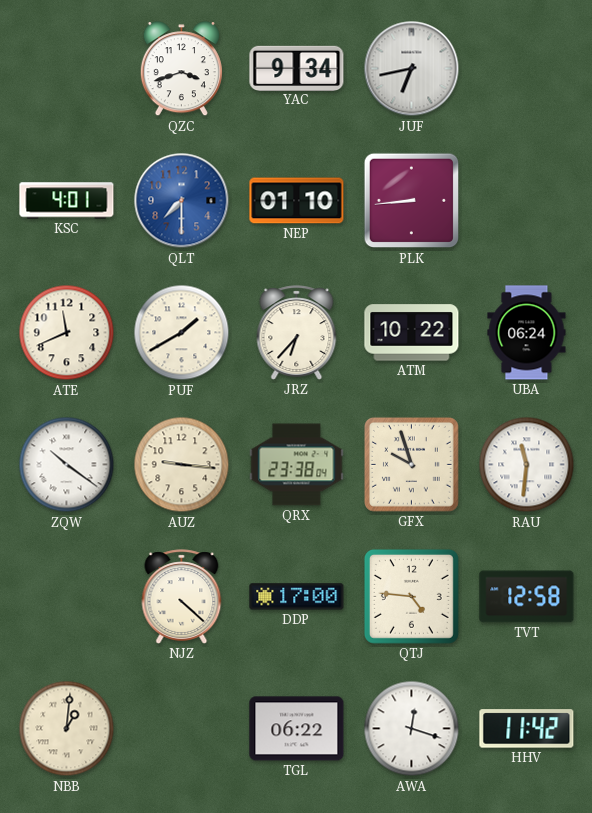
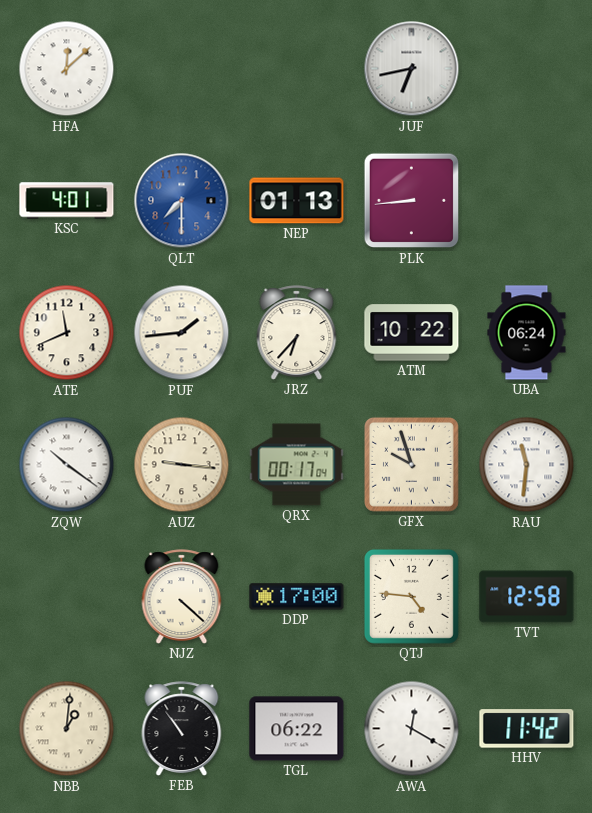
HFA: none -> 12:08
QZC: 3:42 -> none
YAC: 9:34 -> none
NEP: 01:10 -> 01:13
PUF: 1:40 -> 1:44
QRX: 23:38 -> 00:17
FEB: none -> 10:54
AWA: 12:18 -> 12:20
